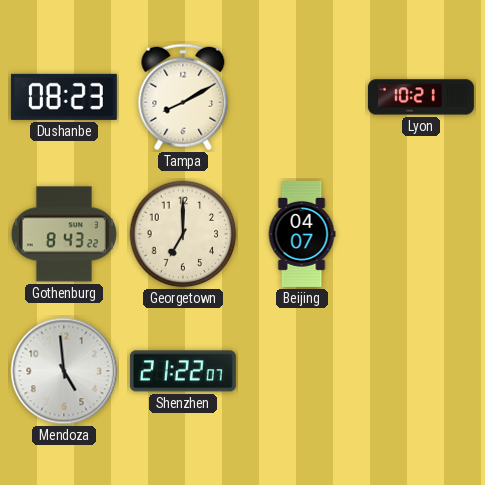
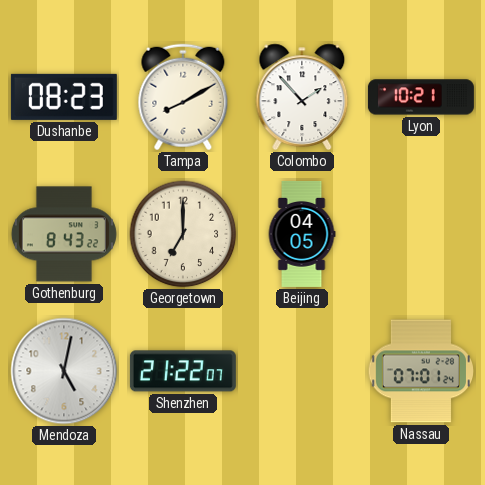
Colombo: none -> 1:53
Beijing: 04:07 -> 04:05
Mendoza: 4:59 -> 5:02
Nassau: none -> 07:01
